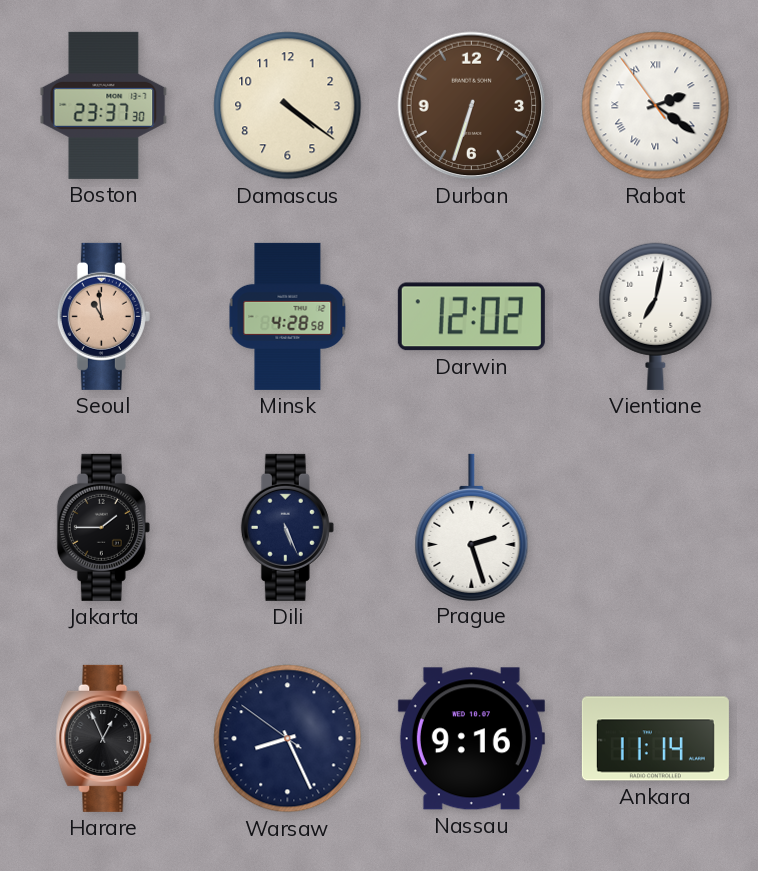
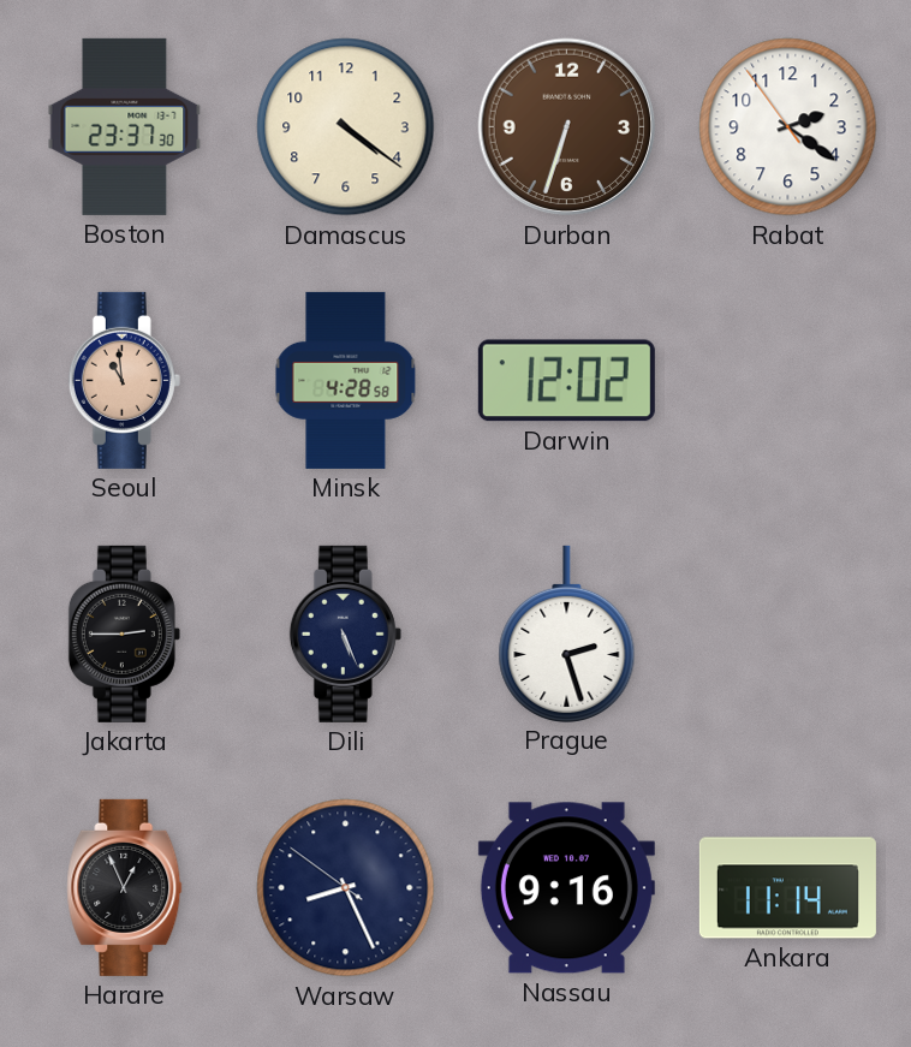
Rabat numerals: Roman -> Arabic
Vientiane: 7:02 -> none
Jakarta: 1:45 -> 2:45
